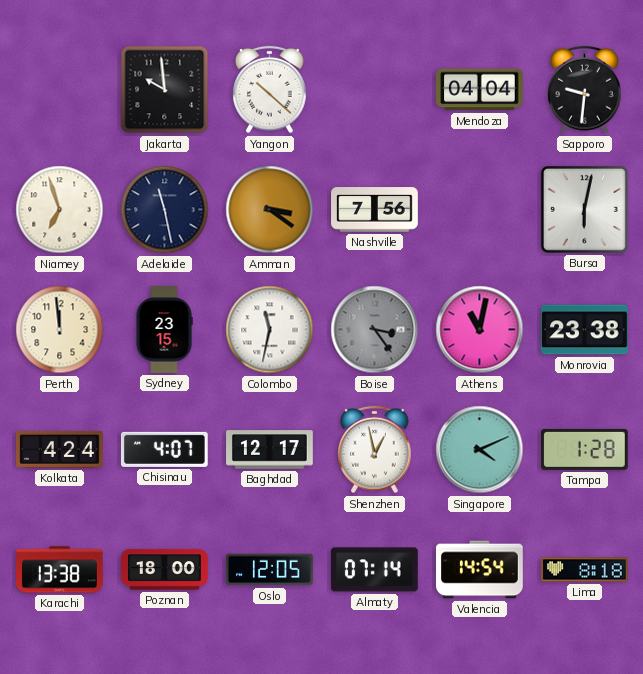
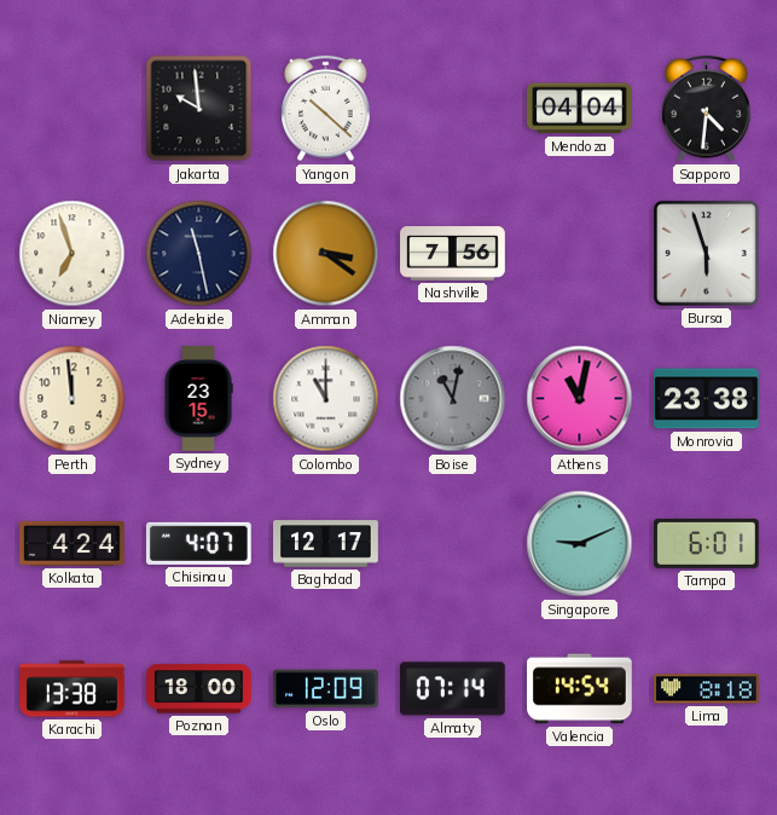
Sapporo: 9:31 -> 4:31
Bursa: 6:02 -> 5:57
Colombo: 11:32 -> 11:00
Boise: 3:24 -> 11:02
Shenzhen: 12:58 -> none
Singapore: 4:11 -> 9:11
Tampa: 1:28 -> 6:01
Oslo: 12:05 -> 12:09
